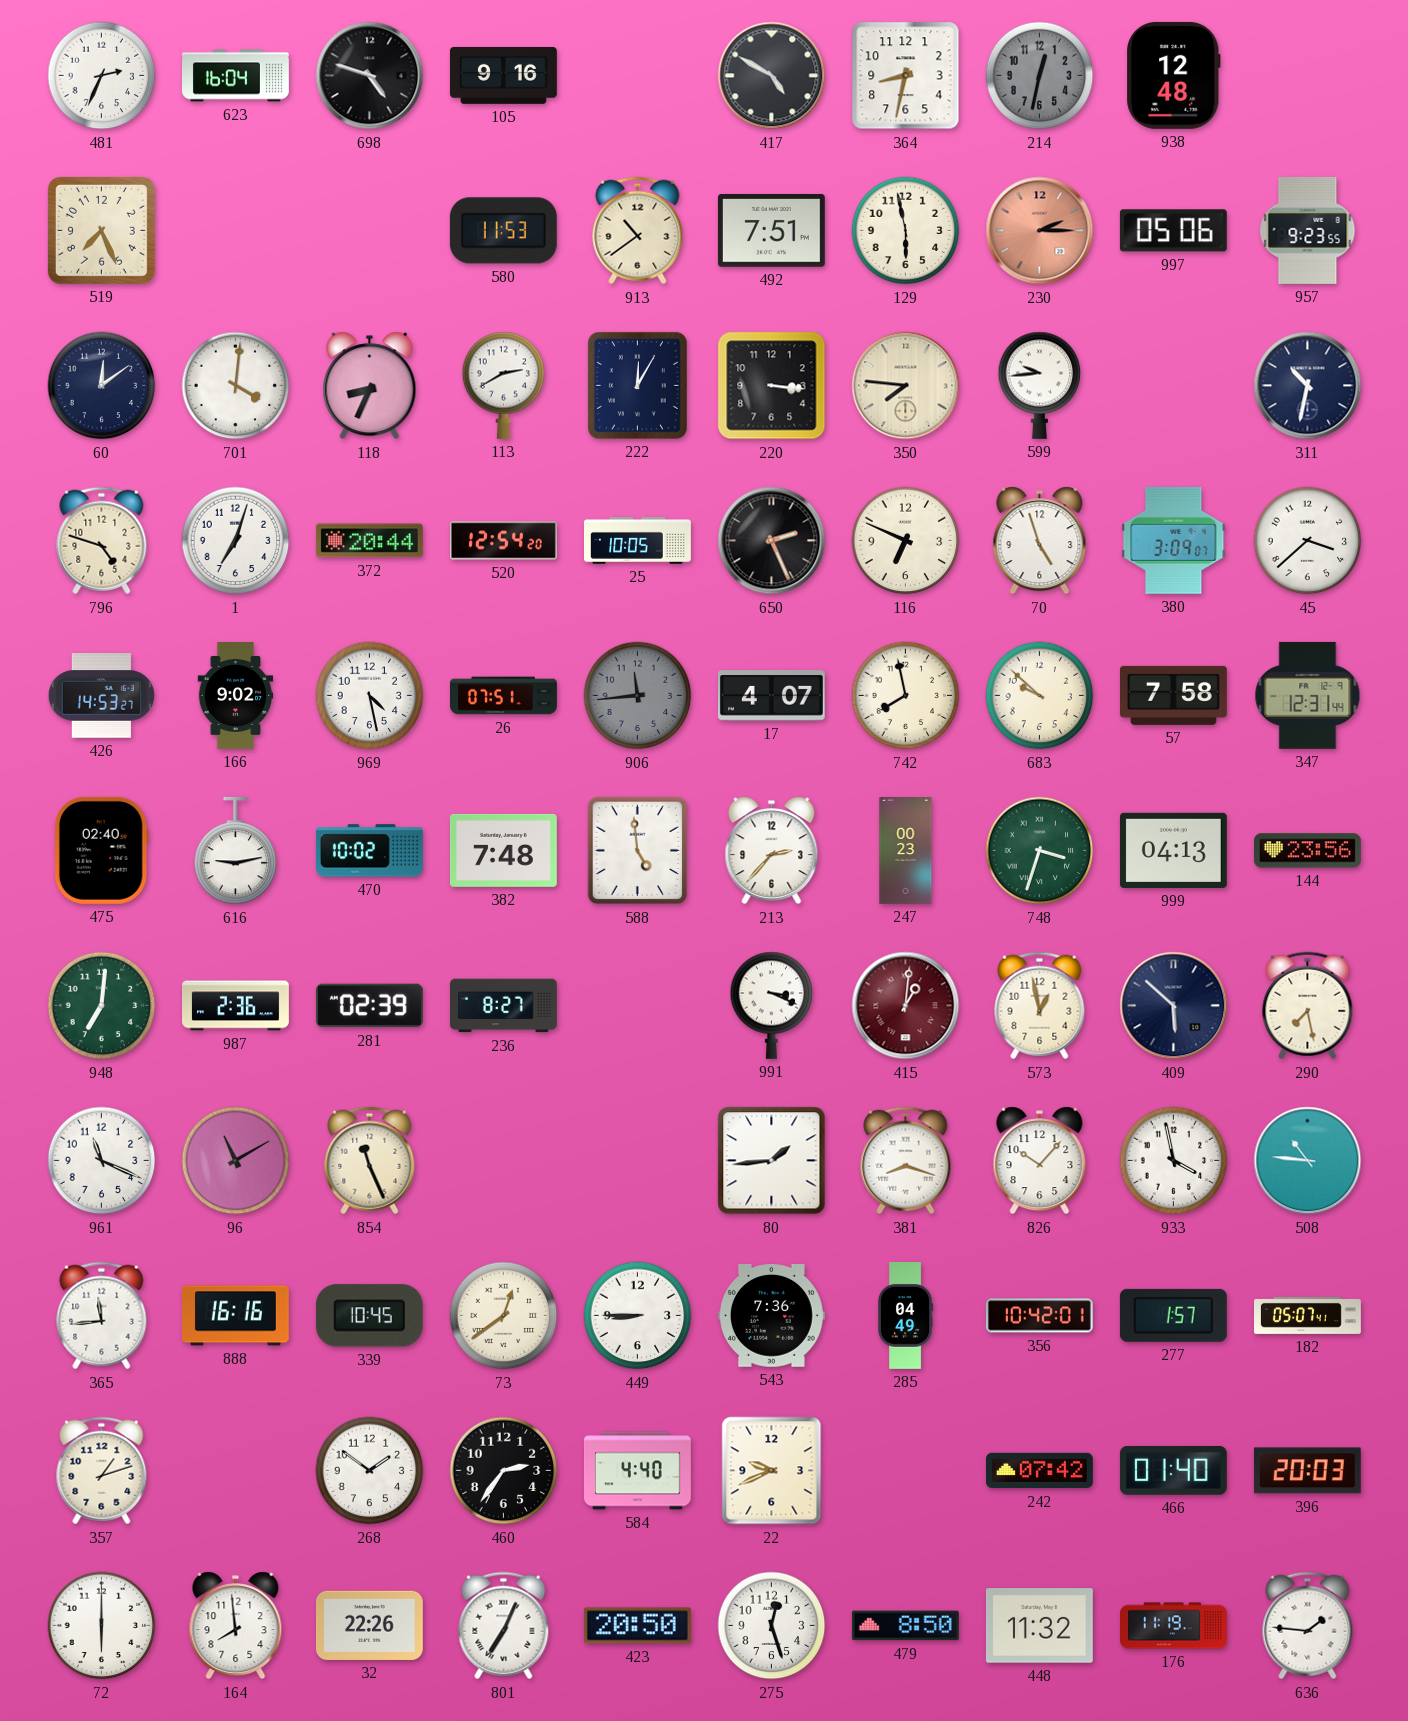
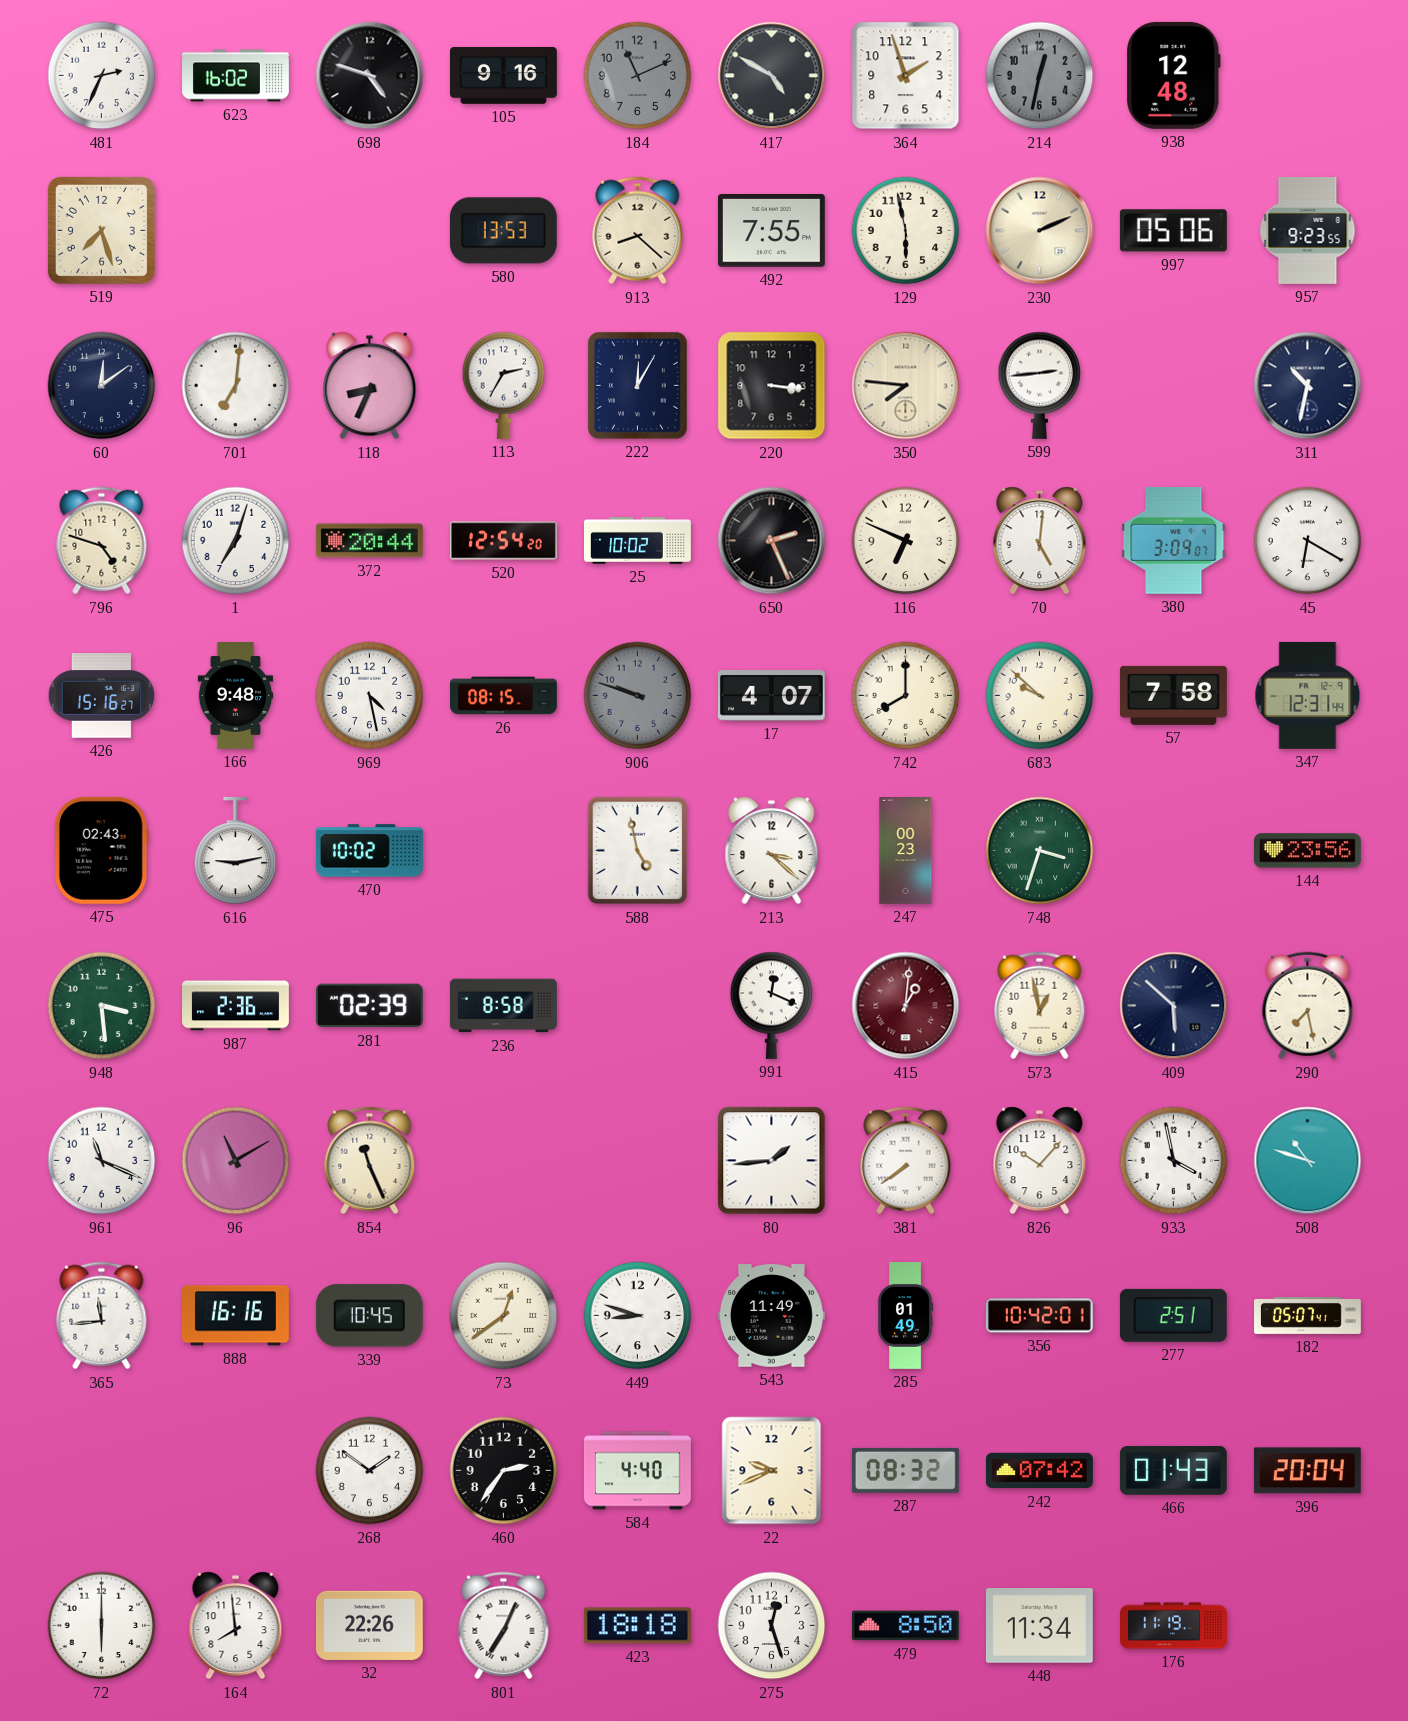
623: 16:04 -> 16:02
184: none -> 11:11
364: 8:32 -> 1:57
519: 7:26 -> 7:27
580: 11:53 -> 13:53
913: 10:39 -> 8:22
492: 7:51 -> 7:55
230: 2:15 -> 2:11
230 dial: salmon -> cream
701: 4:01 -> 7:01
113: 2:40 -> 2:35
599: 9:44 -> 2:44
25: 10:05 -> 10:02
70: 4:57 -> 5:01
45: 3:38 -> 6:20
426: 14:53 -> 15:16
166: 9:02 -> 9:48
26: 07:51 -> 08:15
906: 11:44 -> 9:48
742: 7:58 -> 8:00
475: 02:40 -> 02:43
382: 7:48 -> none
588: 4:59 -> 4:58
213: 2:37 -> 3:22
999: 04:13 -> none
948: 7:01 -> 3:29
236: 8:27 -> 8:58
991: 3:19 -> 12:19
381: 8:18 -> 7:39
508: 10:46 -> 10:48
449: 8:45 -> 8:48
543: 7:36 -> 11:49
285: 04:49 -> 01:49
277: 1:57 -> 2:51
357: 1:12 -> none
287: none -> 08:32
466: 01:40 -> 01:43
396: 20:03 -> 20:04
423: 20:50 -> 18:18
448: 11:32 -> 11:34
636: 1:46 -> none
